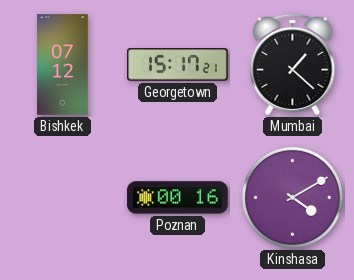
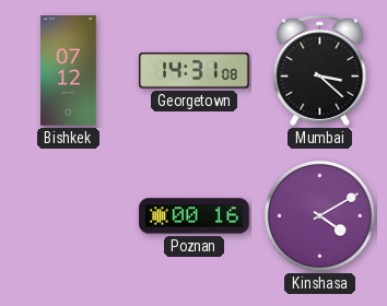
Georgetown: 15:17 -> 14:31
Mumbai: 1:22 -> 3:22
